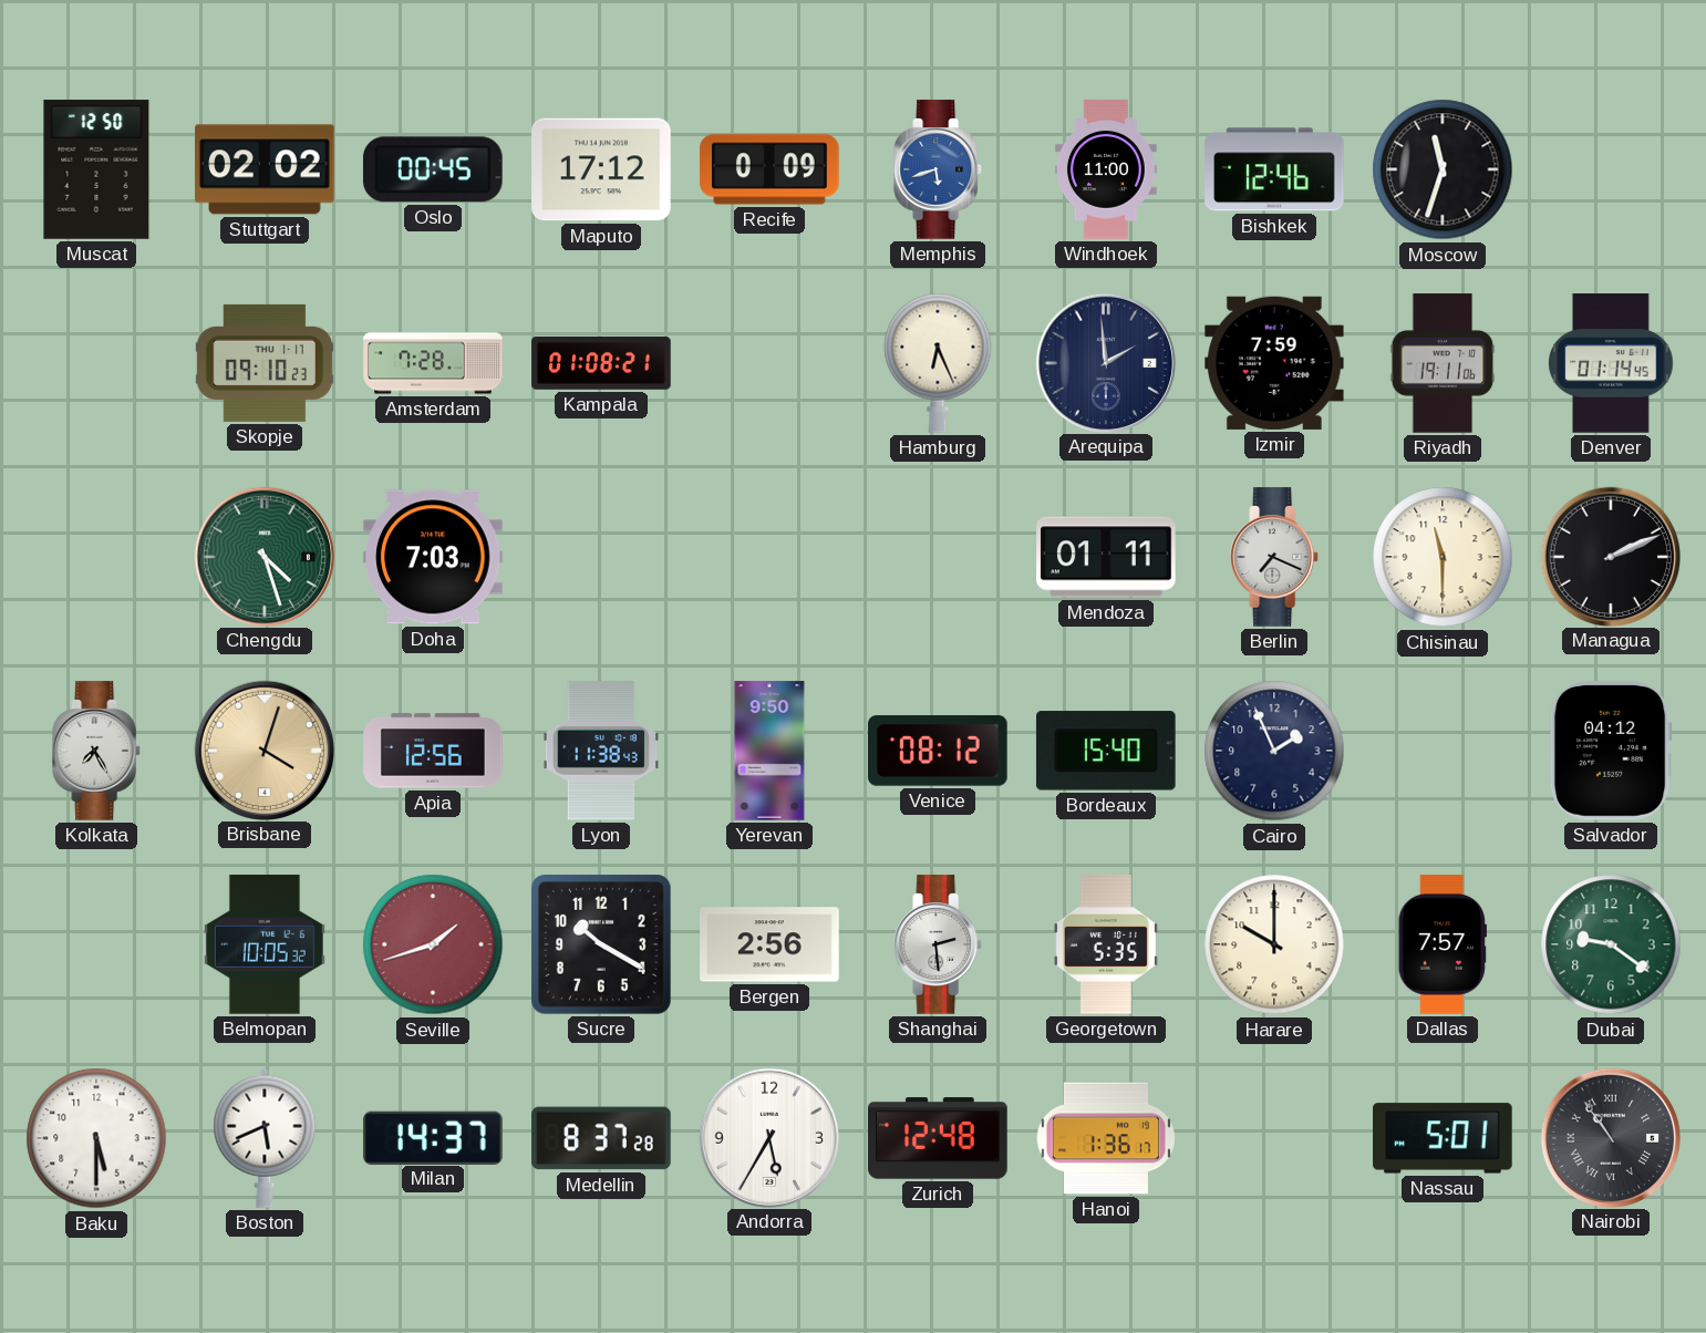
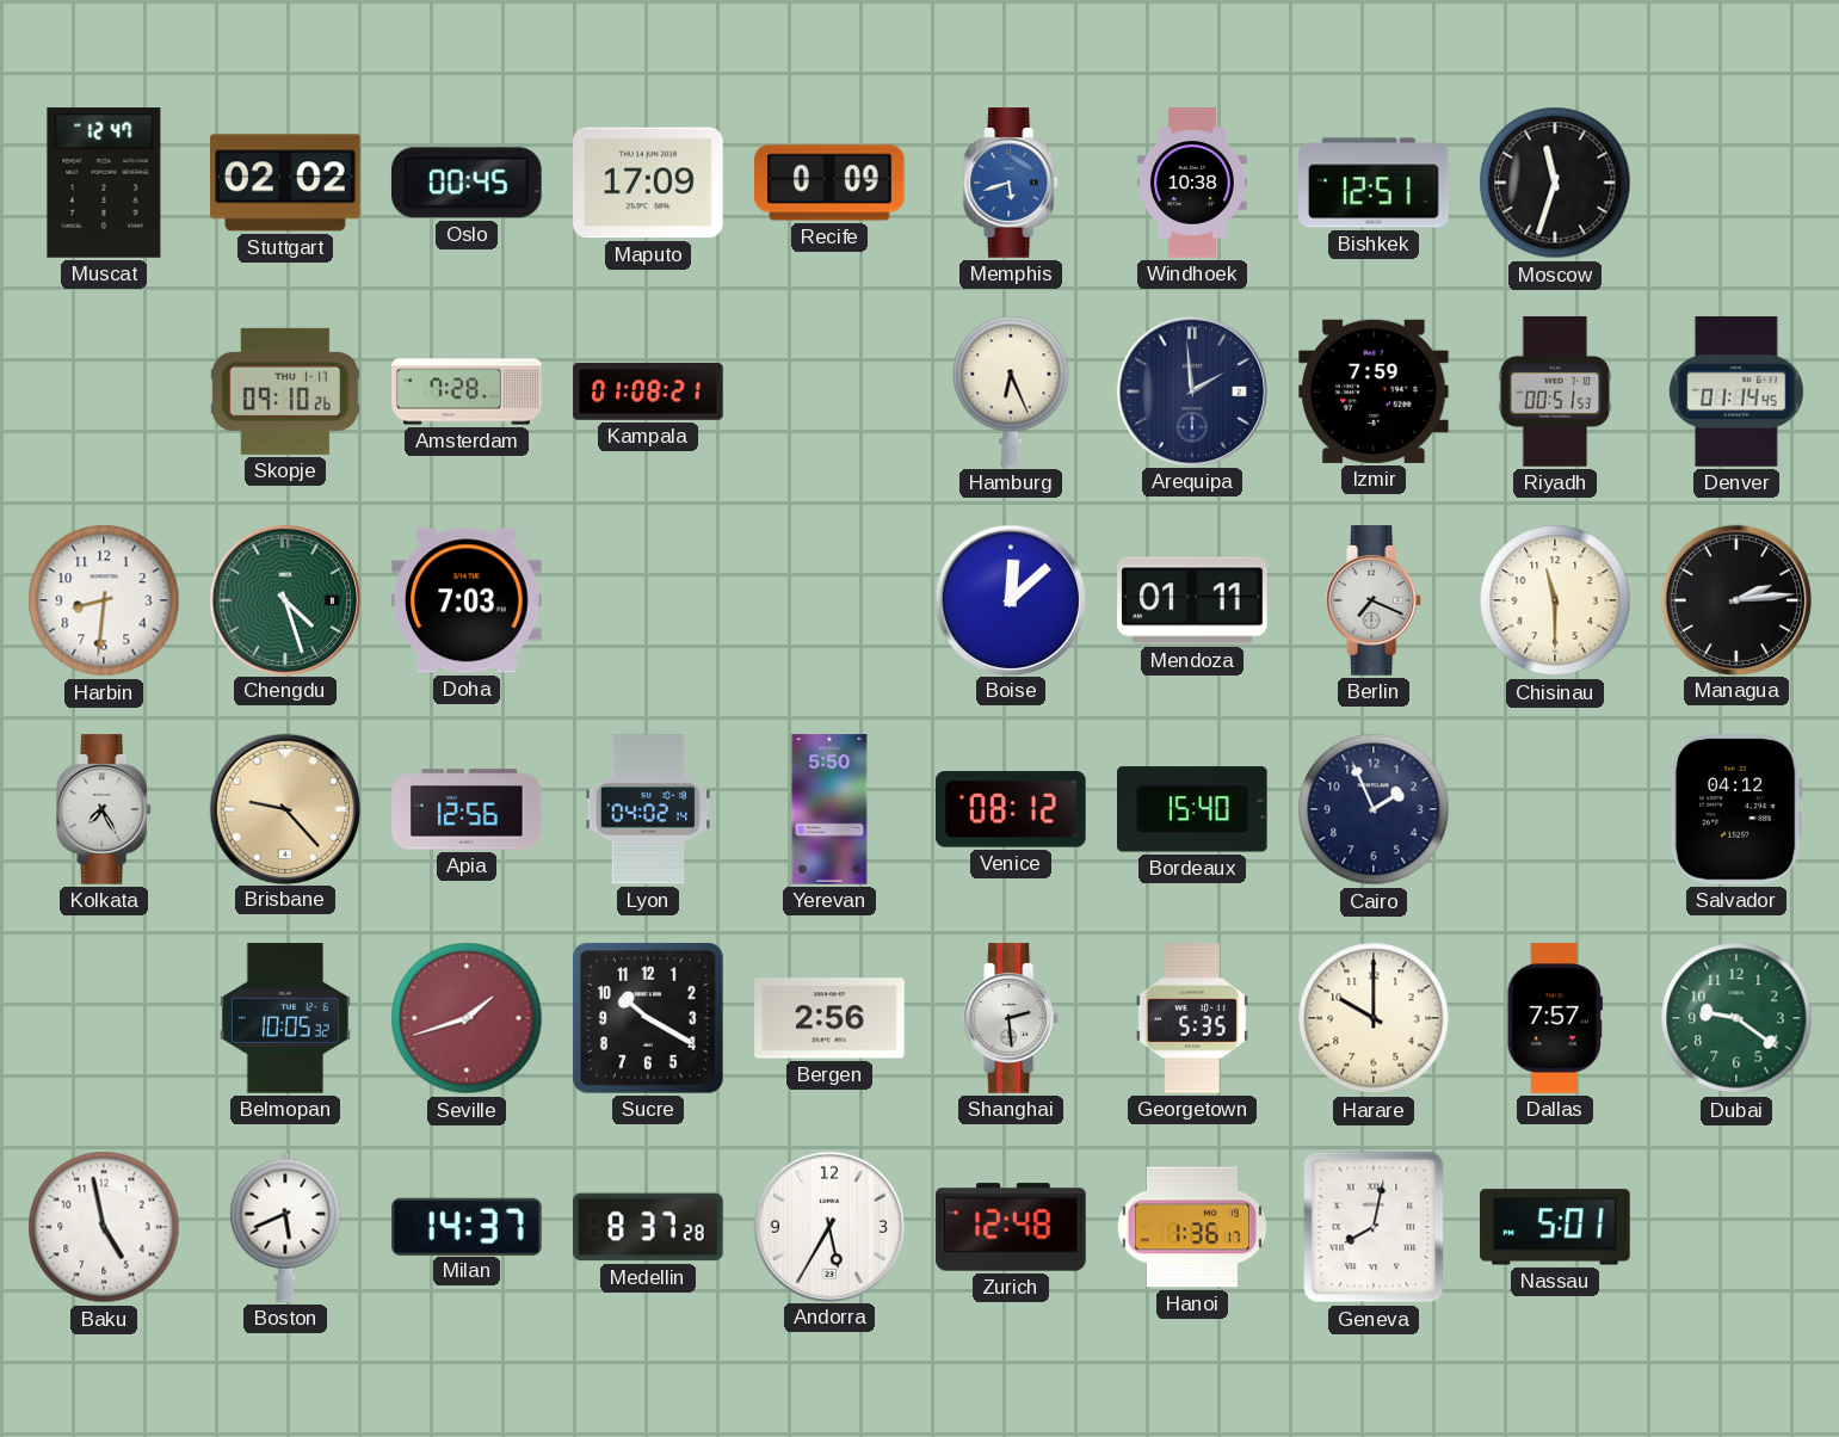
Muscat: 12:50 -> 12:47
Maputo: 17:12 -> 17:09
Windhoek: 11:00 -> 10:38
Bishkek: 12:46 -> 12:51
Skopje: 09:10:23 -> 09:10:26
Riyadh: 19:11 -> 00:51
Harbin: none -> 8:31
Boise: none -> 12:08
Managua: 2:11 -> 2:14
Brisbane: 4:03 -> 9:23
Lyon: 11:38 -> 04:02
Yerevan: 9:50 -> 5:50
Baku: 5:30 -> 4:58
Geneva: none -> 8:02
Nairobi: 10:54 -> none
